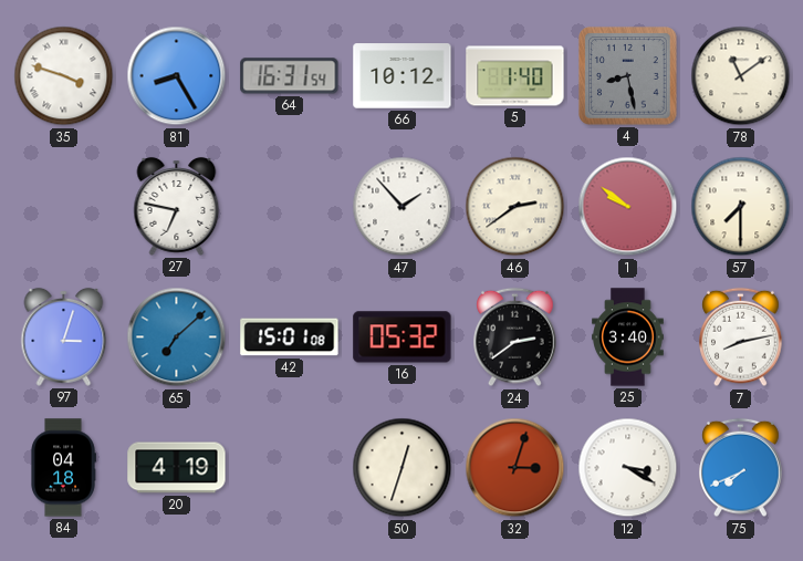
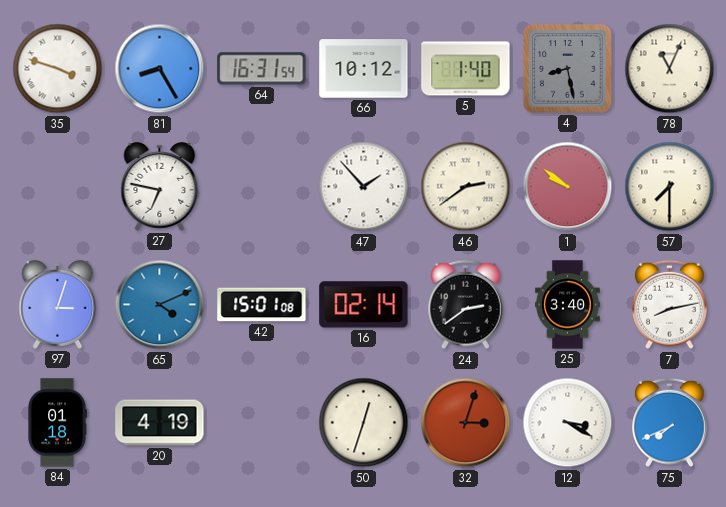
78: 11:09 -> 11:04
65: 7:08 -> 4:11
16: 05:32 -> 02:14
84: 04:18 -> 01:18
